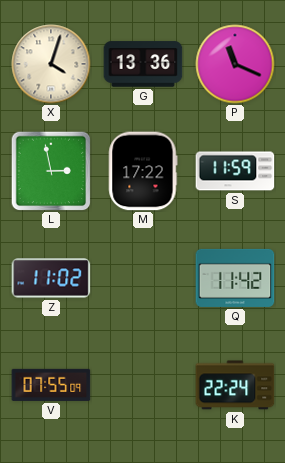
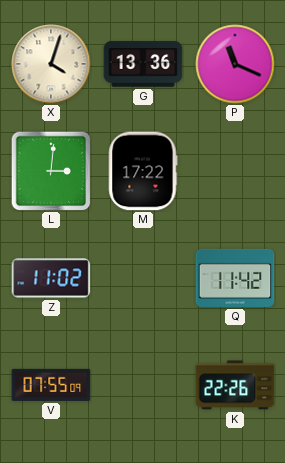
L: 2:58 -> 3:01
S: 11:59 -> none
K: 22:24 -> 22:26
